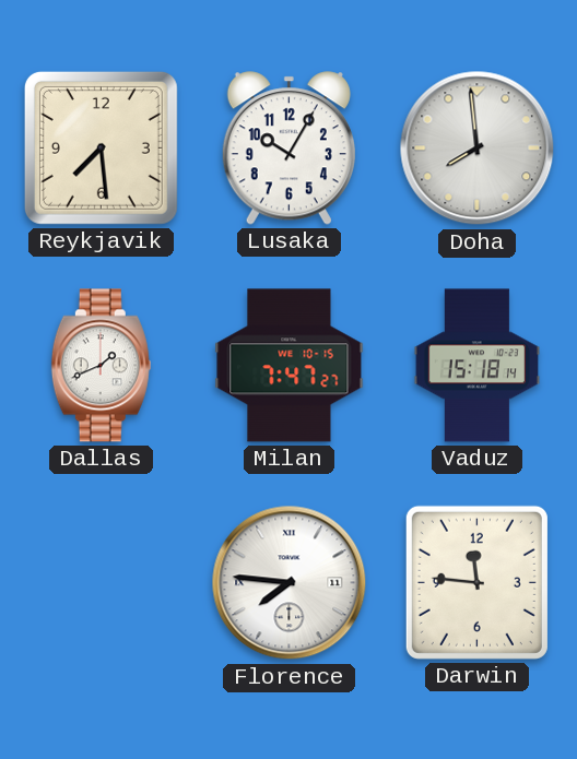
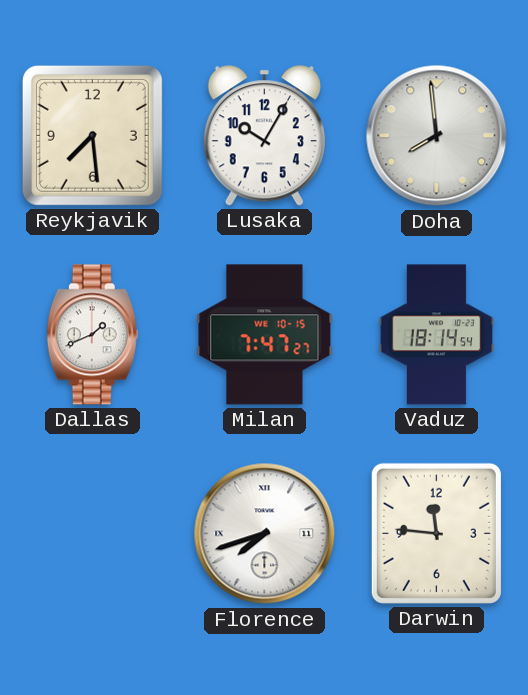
Vaduz: 15:18 -> 18:14
Florence: 7:46 -> 7:42
